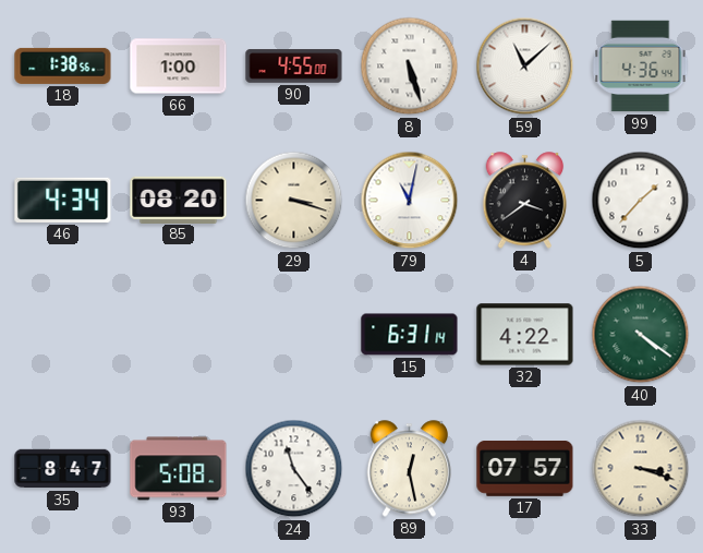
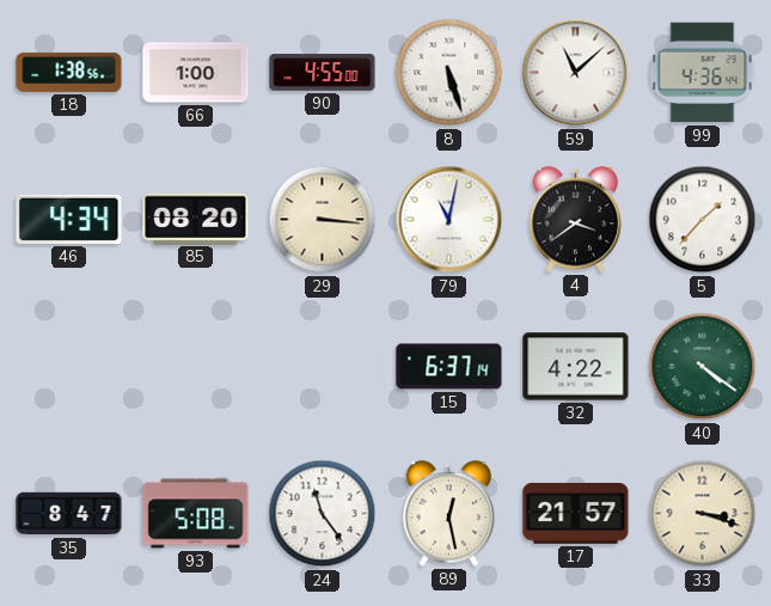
29: 3:18 -> 3:16
15: 6:31 -> 6:37
17: 07:57 -> 21:57
